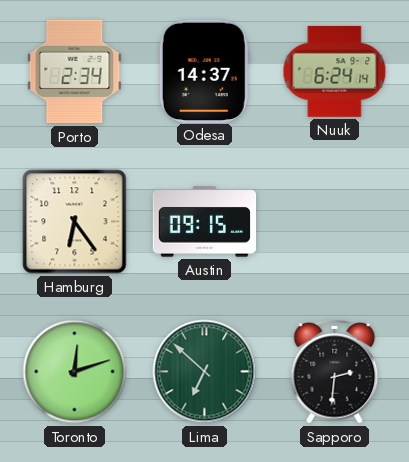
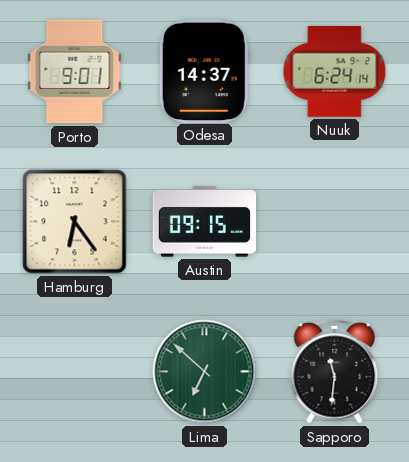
Porto: 2:34 -> 9:01
Toronto: 12:12 -> none
Sapporo: 2:31 -> 11:31
